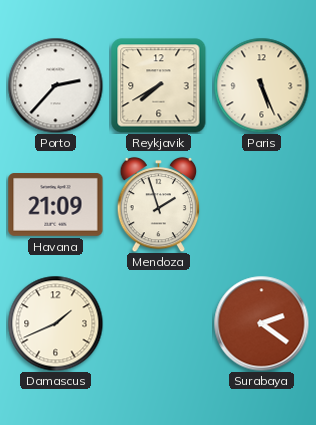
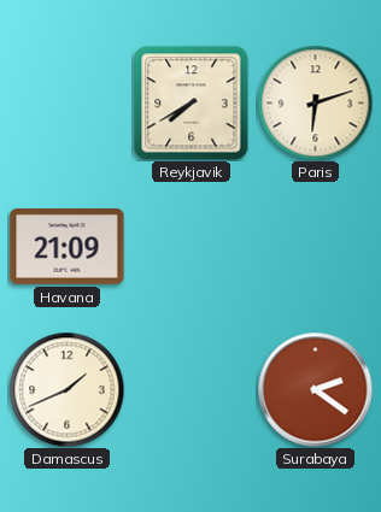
Porto: 2:37 -> none
Paris: 5:26 -> 6:12
Mendoza: 1:57 -> none
